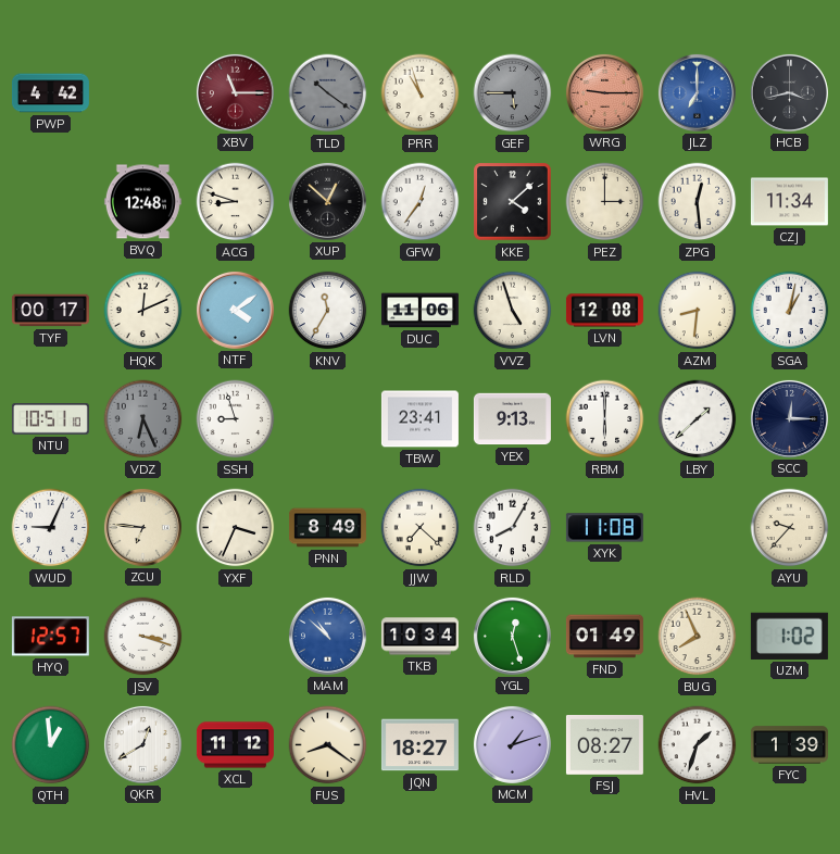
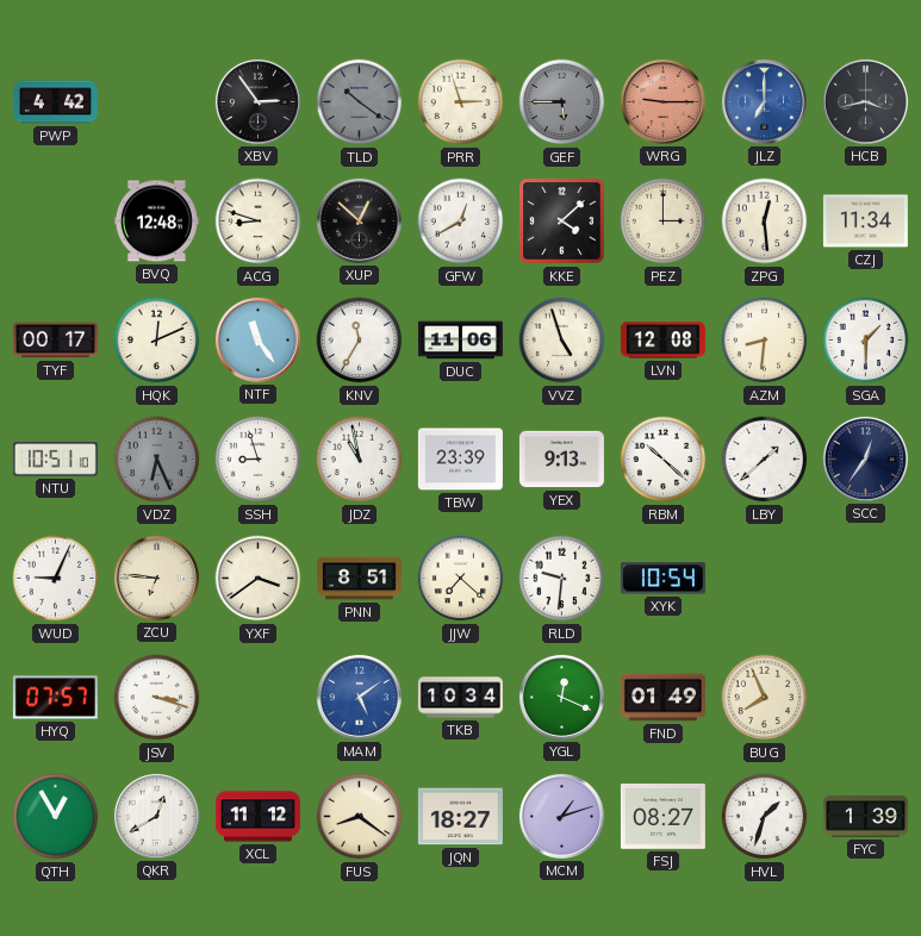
XBV: 11:15 -> 2:54
XBV dial: burgundy -> black
PRR: 10:57 -> 2:57
GFW: 12:36 -> 12:40
NTF: 4:09 -> 11:24
SGA: 1:02 -> 1:30
JDZ: none -> 10:58
TBW: 23:41 -> 23:39
RBM: 6:00 -> 10:22
SCC: 12:15 -> 12:36
YXF: 3:34 -> 3:39
PNN: 8:49 -> 8:51
RLD: 8:05 -> 9:31
XYK: 11:08 -> 10:54
AYU: 9:37 -> none
HYQ: 12:57 -> 07:57
MAM: 10:52 -> 5:09
YGL: 12:27 -> 12:19
UZM: 1:02 -> none
QTH: 12:59 -> 12:55
